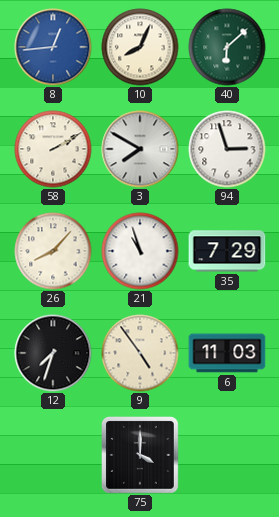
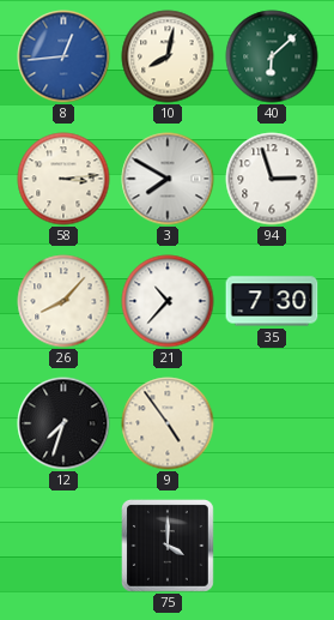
10: 8:04 -> 8:02
58: 2:10 -> 3:14
21: 10:57 -> 10:37
35: 7:29 -> 7:30
6: 11:03 -> none
